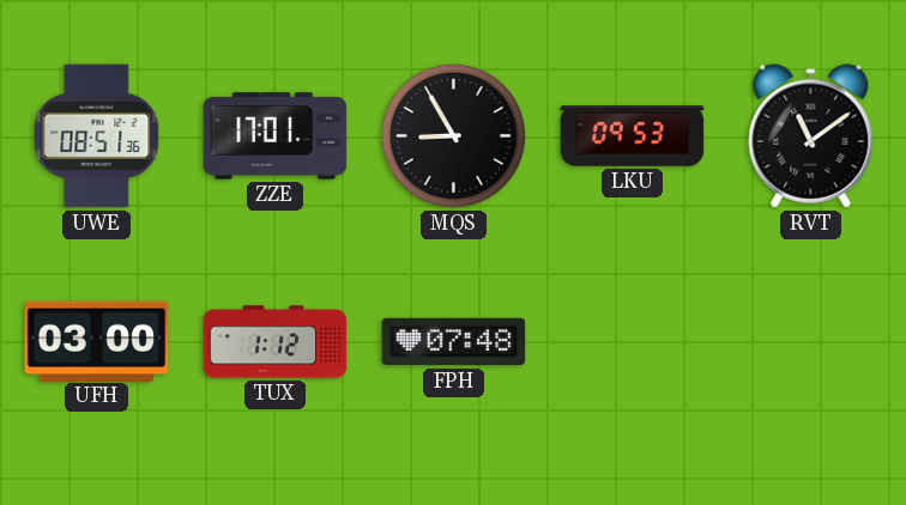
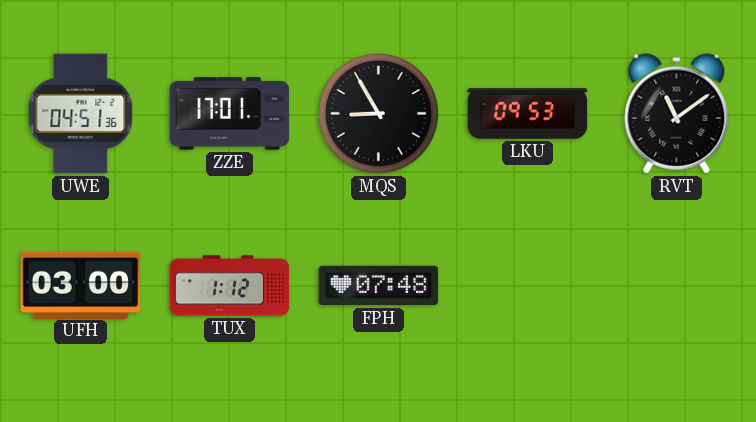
UWE: 08:51 -> 04:51
